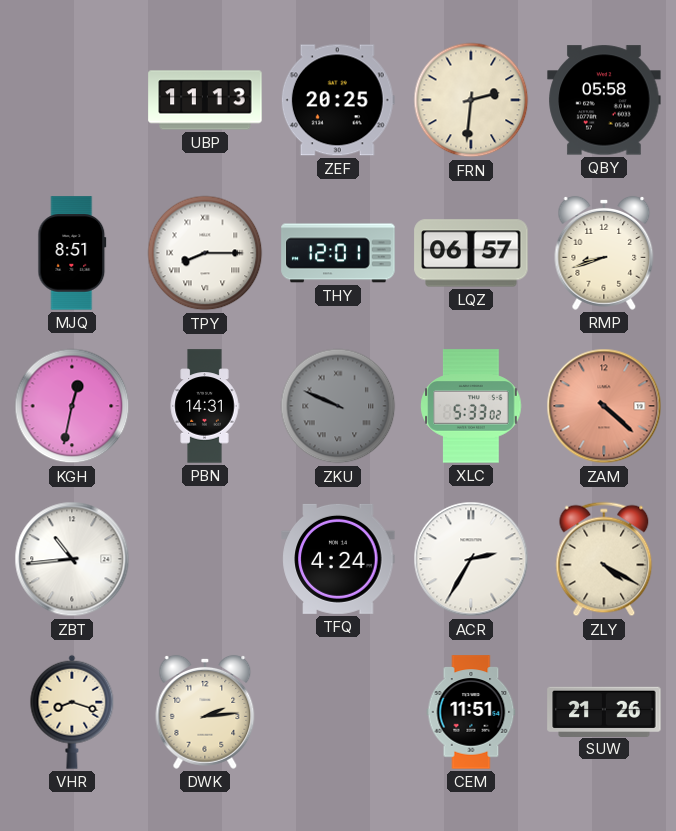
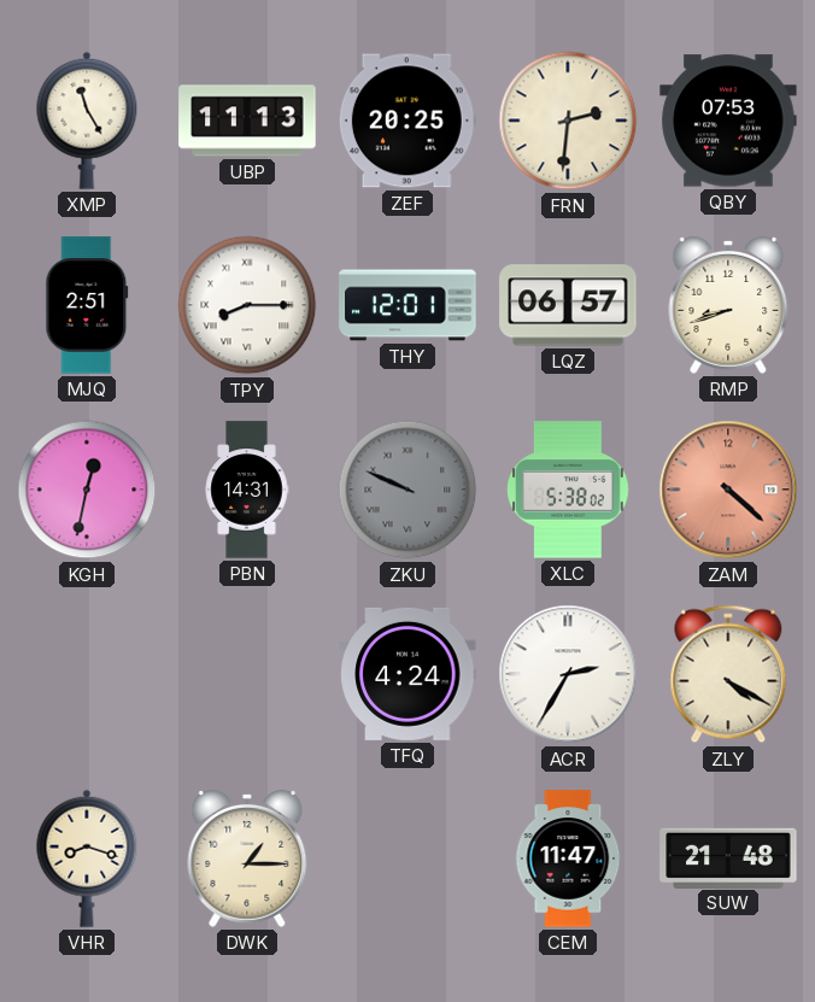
XMP: none -> 11:25
QBY: 05:58 -> 07:53
MJQ: 8:51 -> 2:51
XLC: 5:33 -> 5:38
ZBT: 10:44 -> none
DWK: 2:14 -> 1:15
CEM: 11:51 -> 11:47
SUW: 21:26 -> 21:48
